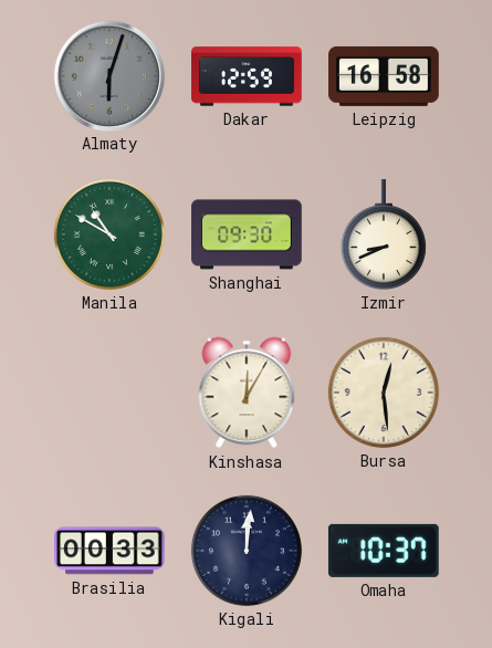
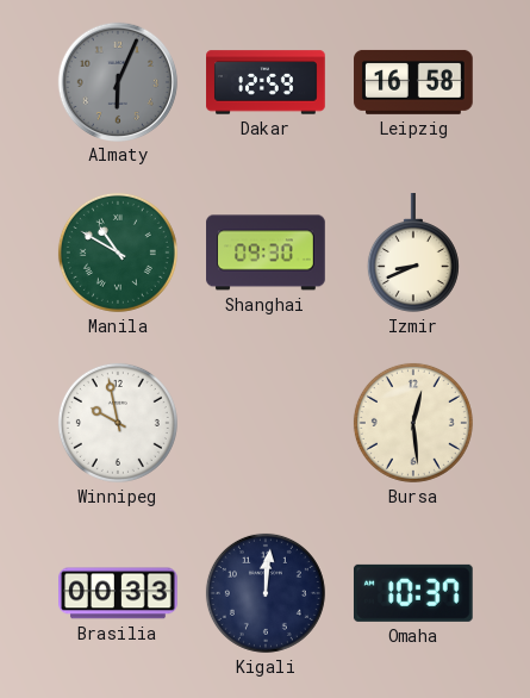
Almaty: 6:03 -> 6:04
Winnipeg: none -> 9:58
Kinshasa: 12:05 -> none
